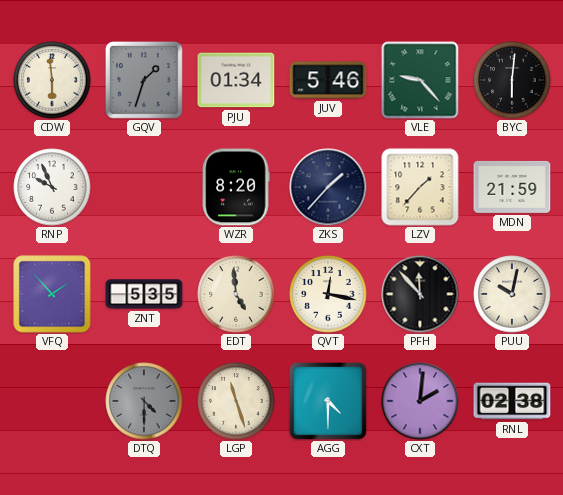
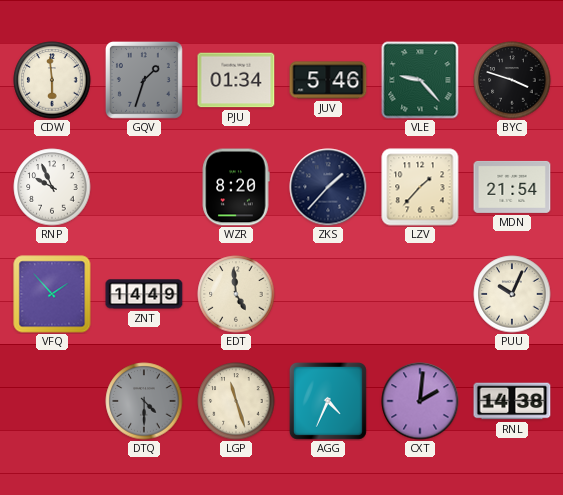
BYC: 6:01 -> 3:48
MDN: 21:59 -> 21:54
ZNT: 5:35 -> 14:49
QVT: 12:17 -> none
PFH: 11:53 -> none
PUU: 10:02 -> 10:04
AGG: 4:30 -> 4:34
RNL: 02:38 -> 14:38
